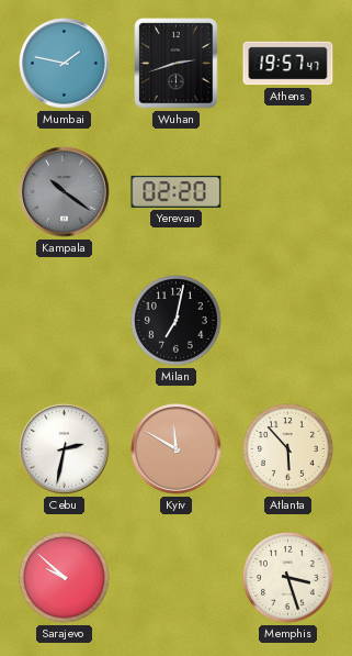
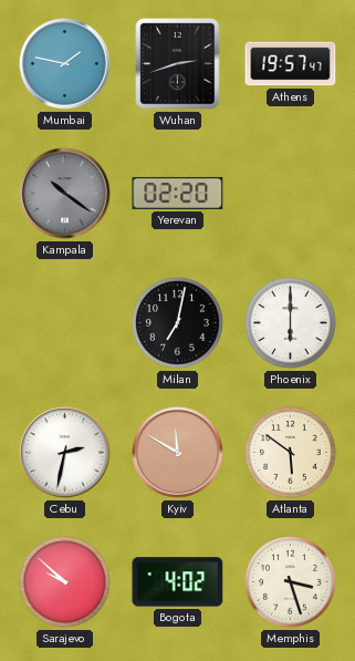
Phoenix: none -> 6:00
Atlanta: 5:53 -> 5:51
Bogota: none -> 4:02
